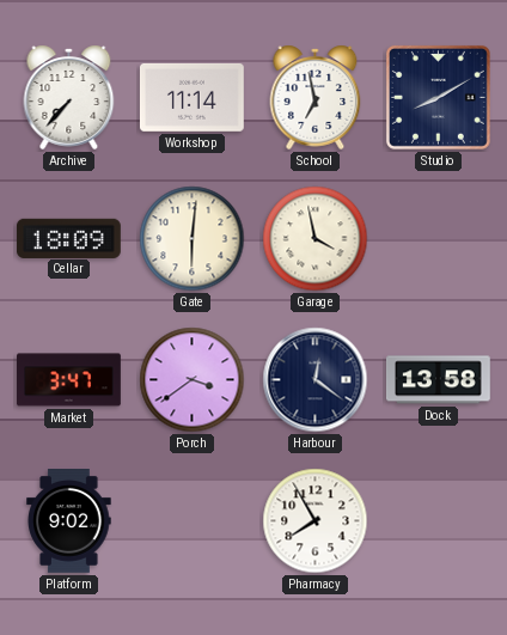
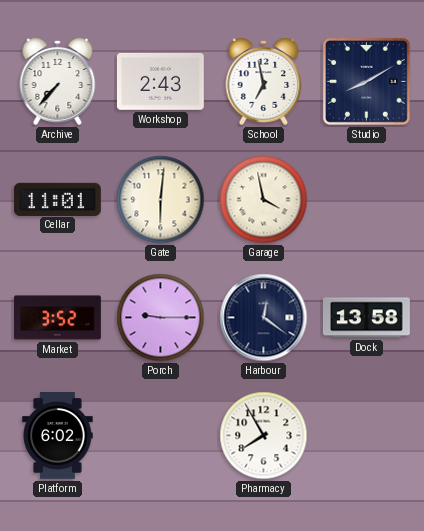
Workshop: 11:14 -> 2:43
Cellar: 18:09 -> 11:01
Market: 3:47 -> 3:52
Porch: 3:39 -> 9:15
Platform: 9:02 -> 6:02
